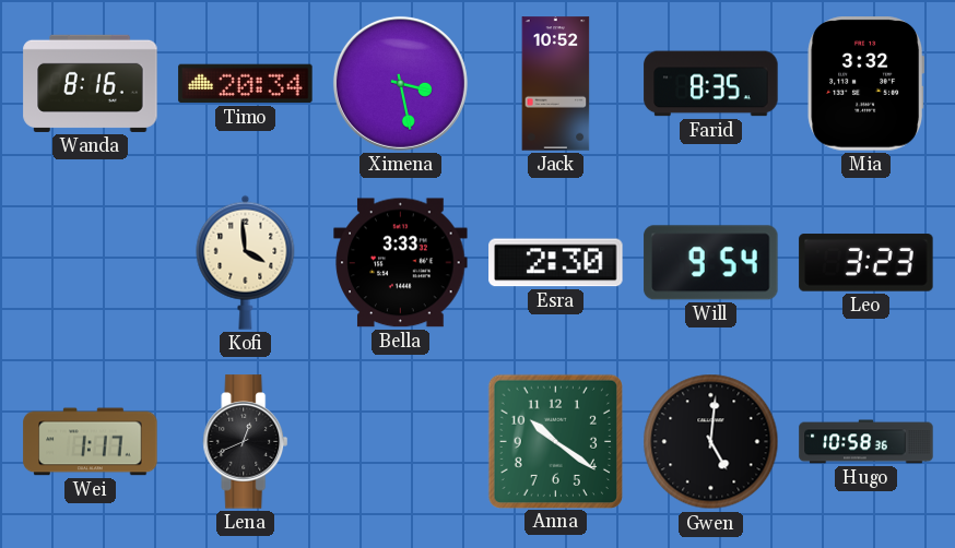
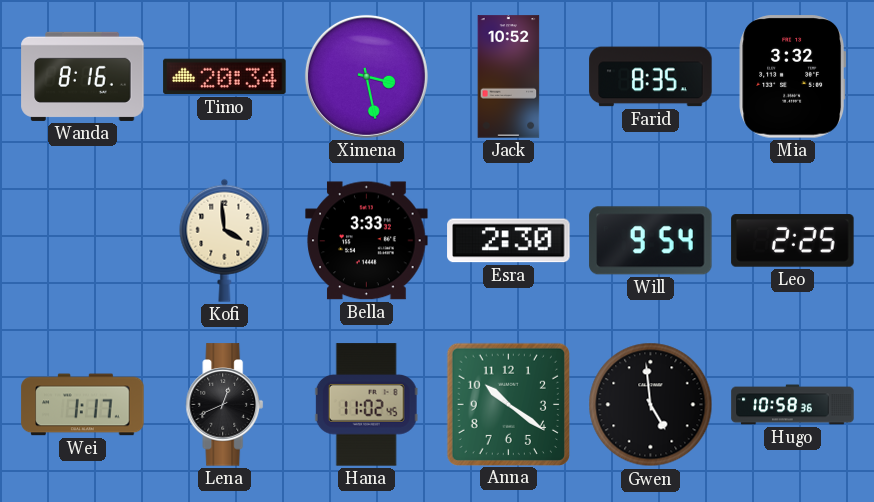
Leo: 3:23 -> 2:25
Hana: none -> 11:02
Gwen: 5:01 -> 4:59
